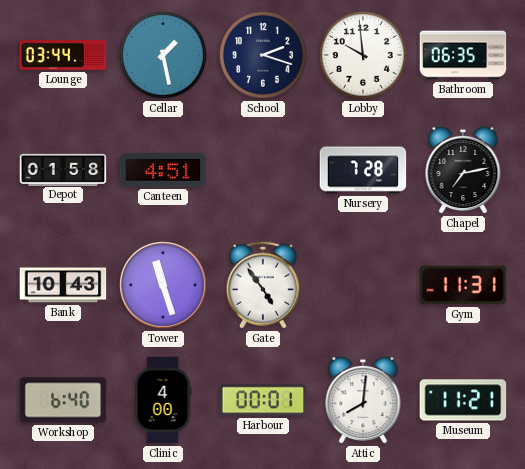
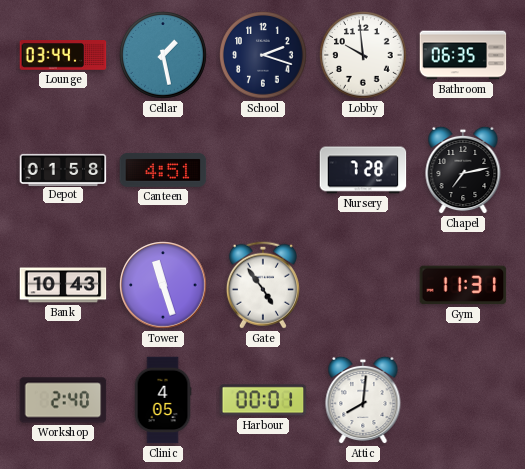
Workshop: 6:40 -> 2:40
Clinic: 4:00 -> 4:05
Museum: 11:21 -> none
